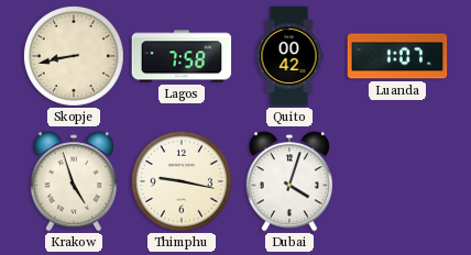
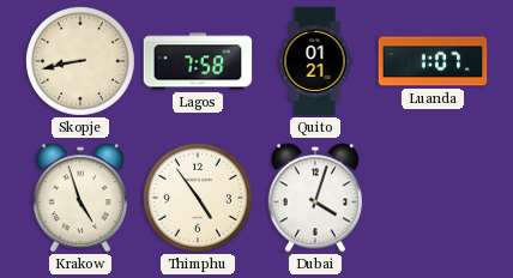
Quito: 00:42 -> 01:21
Thimphu: 9:17 -> 4:54
